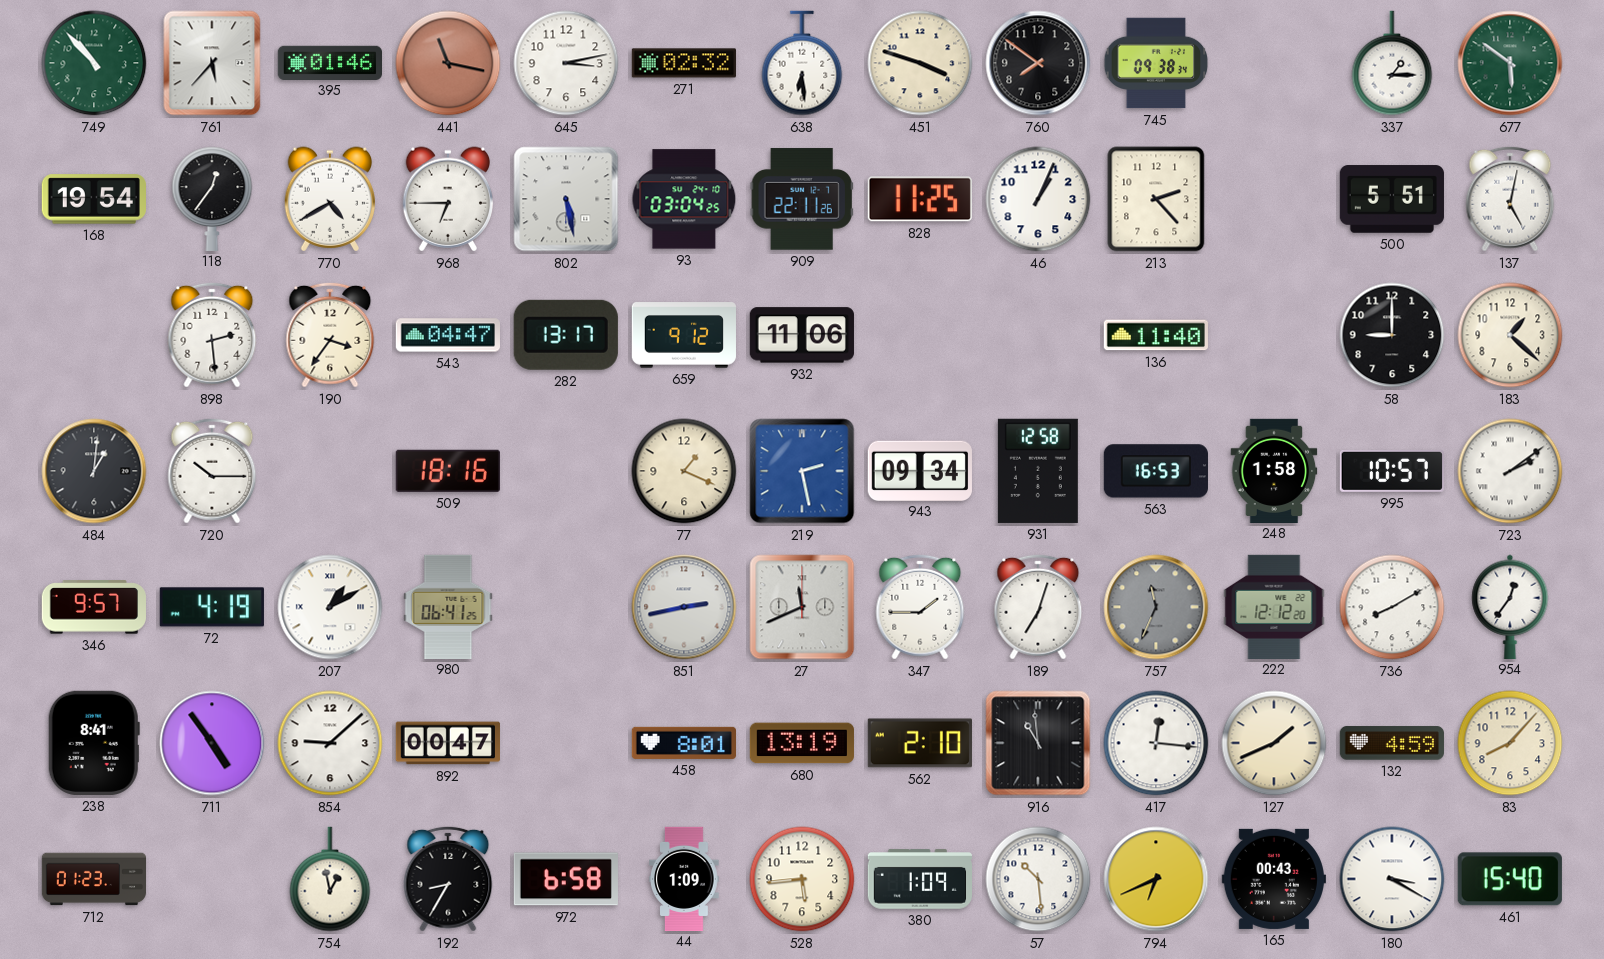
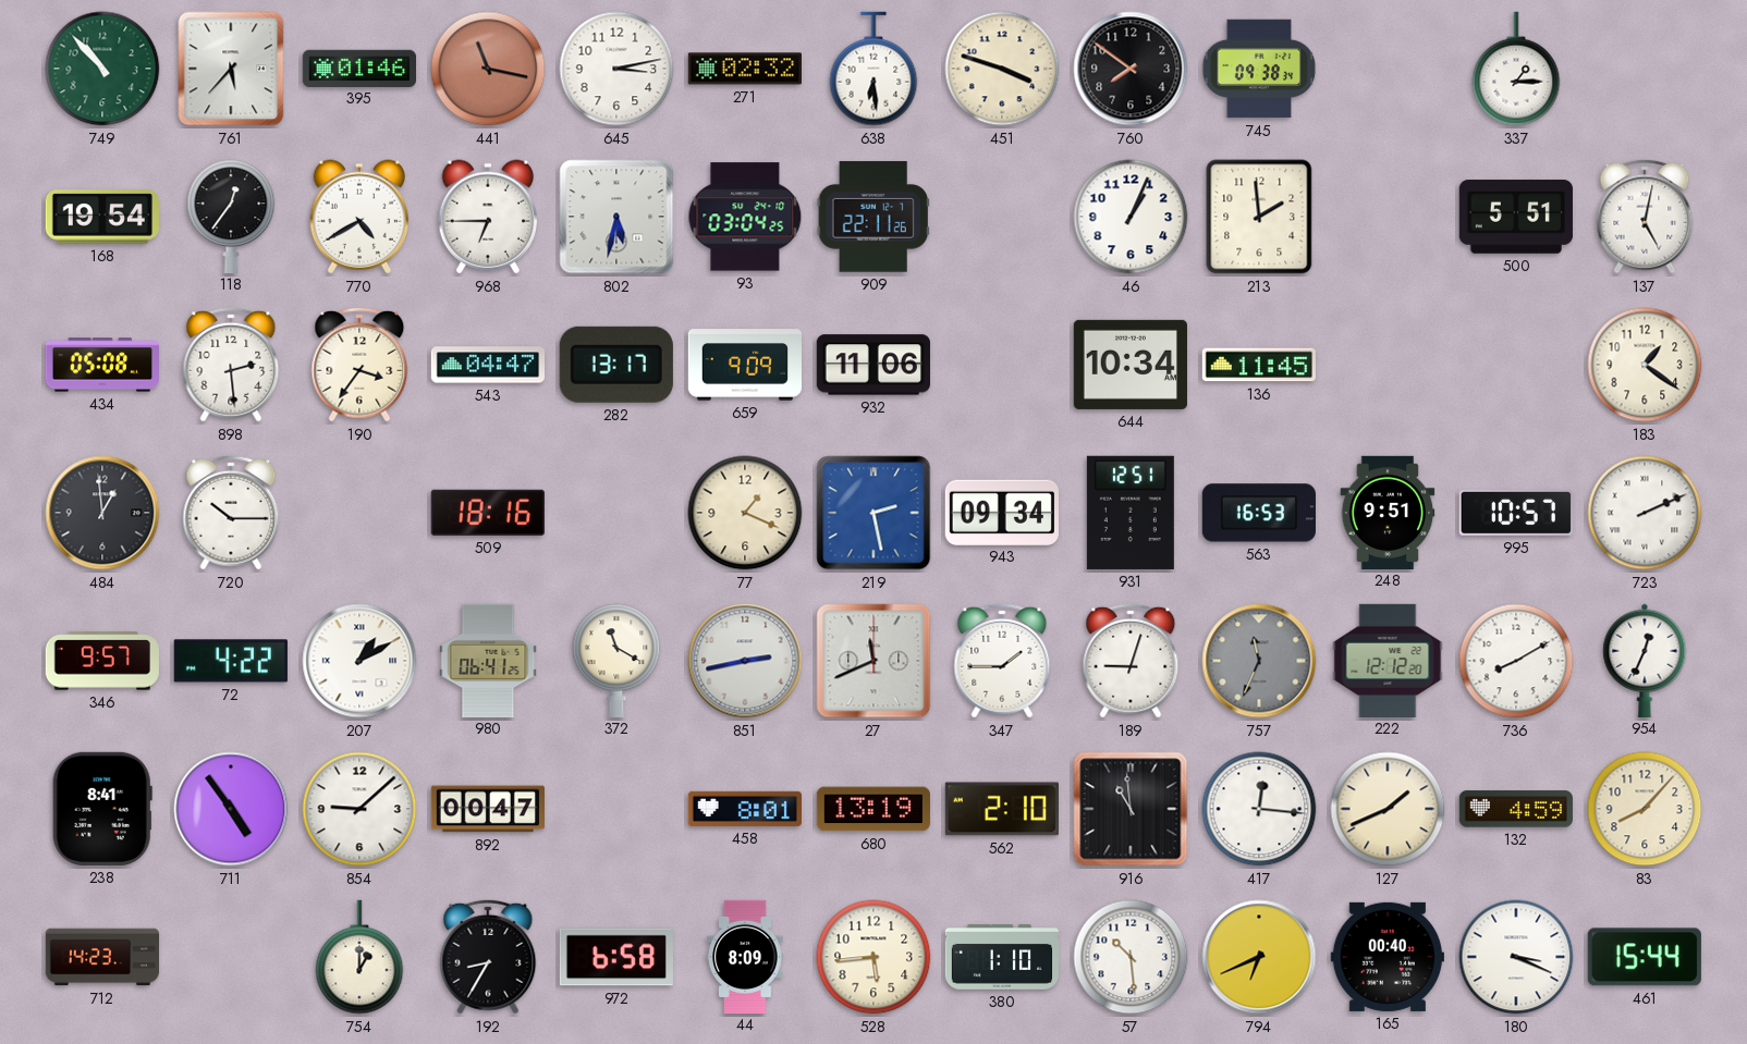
677: 5:51 -> none
802: 5:28 -> 5:32
828: 11:25 -> none
213: 2:23 -> 1:59
434: none -> 05:08
659: 9:12 -> 9:09
644: none -> 10:34
136: 11:40 -> 11:45
58: 9:00 -> none
183: 1:22 -> 1:21
484: 1:01 -> 12:59
931: 12:58 -> 12:51
248: 1:58 -> 9:51
723: 2:09 -> 2:11
72: 4:19 -> 4:22
372: none -> 11:20
189: 7:03 -> 9:03
954: 12:36 -> 12:34
712: 01:23 -> 14:23
754: 12:58 -> 1:00
44: 1:09 -> 8:09
380: 1:09 -> 1:10
165: 00:43 -> 00:40
180: 3:20 -> 3:19
461: 15:40 -> 15:44
